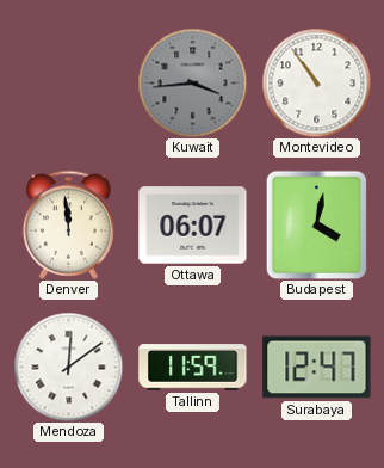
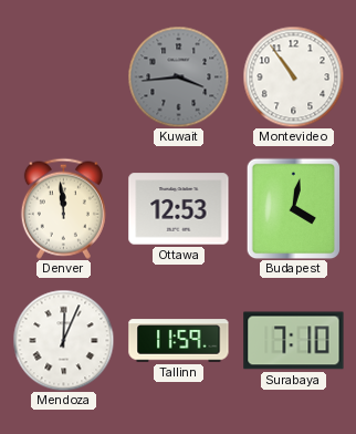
Ottawa: 06:07 -> 12:53
Mendoza: 12:09 -> 12:04
Surabaya: 12:47 -> 7:10
